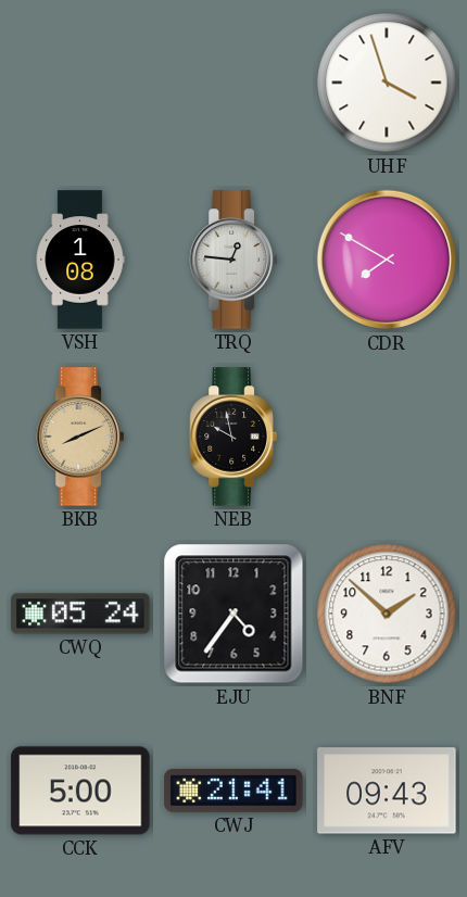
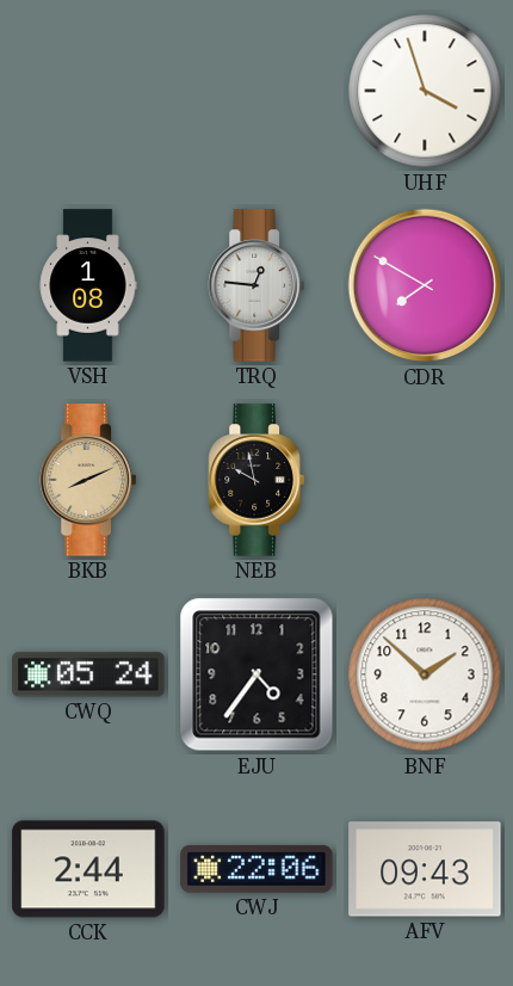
CCK: 5:00 -> 2:44
CWJ: 21:41 -> 22:06
